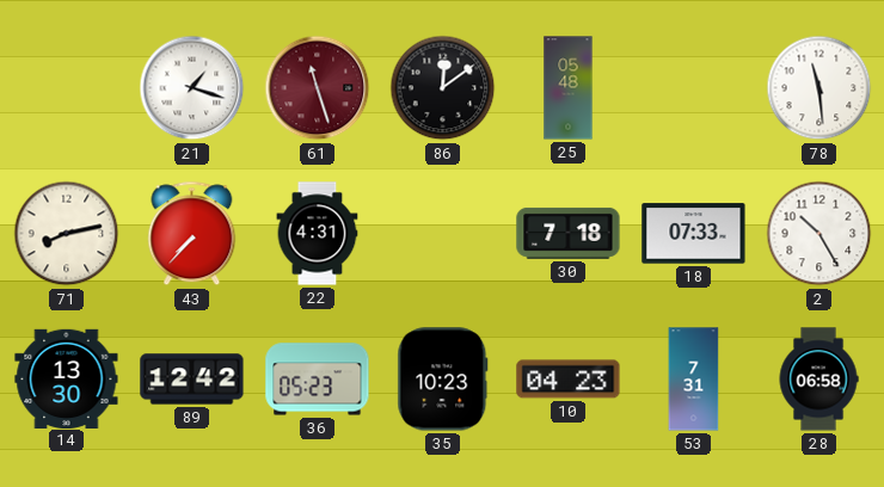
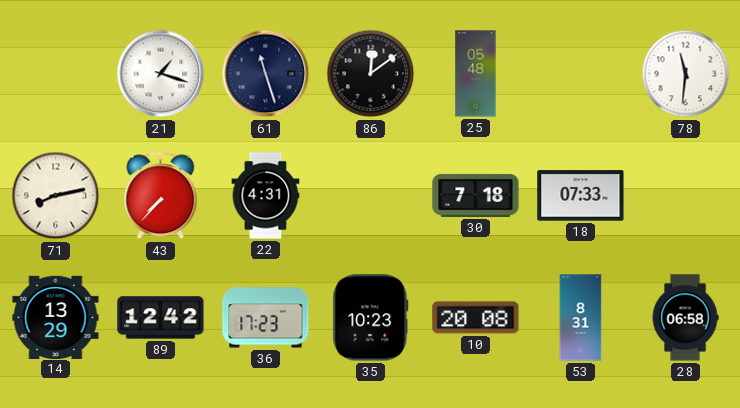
61 dial: burgundy -> navy
78: 11:29 -> 11:31
2: 10:25 -> none
14: 13:30 -> 13:29
36: 05:23 -> 17:23
10: 04:23 -> 20:08
53: 7:31 -> 8:31
